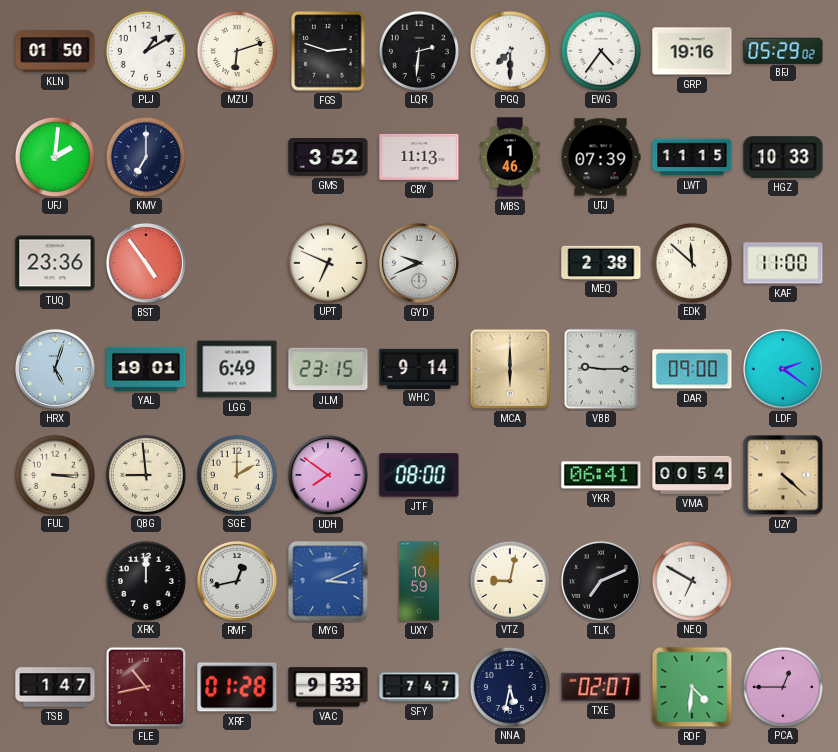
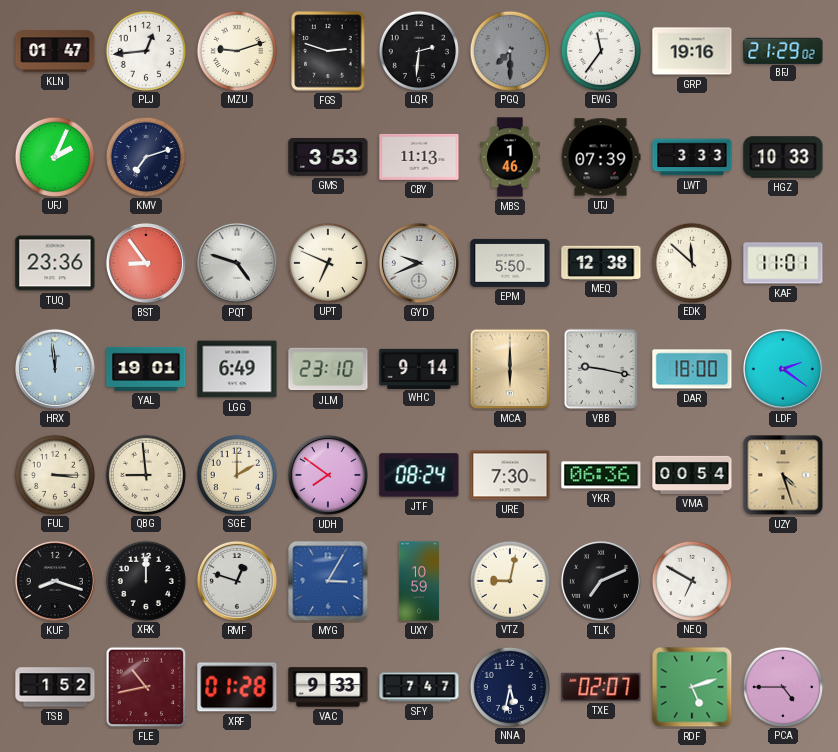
KLN: 01:50 -> 01:47
PLJ: 1:10 -> 12:44
MZU: 6:12 -> 9:12
PGQ dial: white -> grey
EWG: 4:36 -> 11:36
BFJ: 05:29 -> 21:29
UFJ: 2:01 -> 2:04
KMV: 7:00 -> 7:12
GMS: 3:52 -> 3:53
LWT: 11:15 -> 3:33
BST: 4:54 -> 8:54
PQT: none -> 4:48
EPM: none -> 5:50
MEQ: 2:38 -> 12:38
KAF: 11:00 -> 11:01
HRX: 5:03 -> 11:59
JLM: 23:15 -> 23:10
VBB: 9:15 -> 9:17
DAR: 09:00 -> 18:00
JTF: 08:00 -> 08:24
URE: none -> 7:30
YKR: 06:41 -> 06:36
UZY: 4:22 -> 4:27
KUF: none -> 8:18
RMF: 12:43 -> 12:48
MYG: 3:11 -> 3:05
TSB: 1:47 -> 1:52
RDF: 4:31 -> 5:12
PCA: 12:45 -> 4:45
